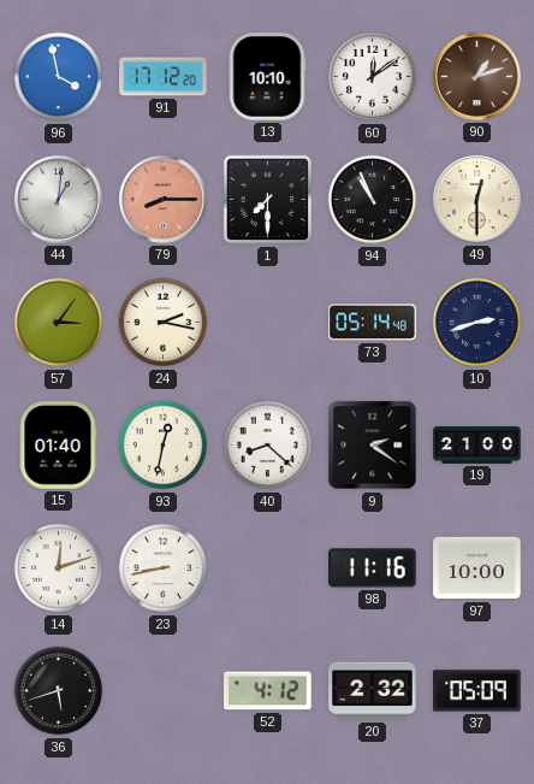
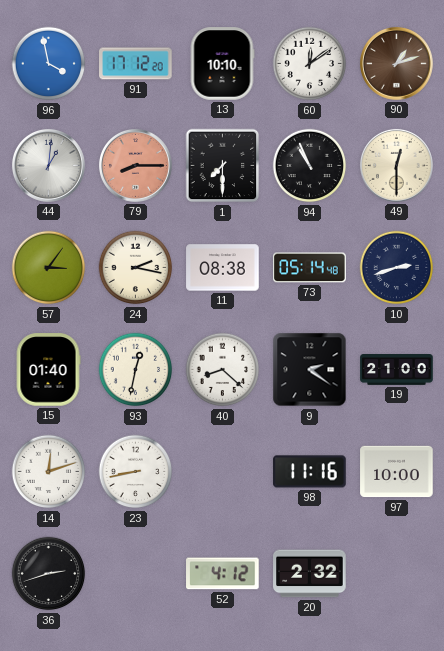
11: none -> 08:38
36: 5:42 -> 2:42
37: 05:09 -> none
